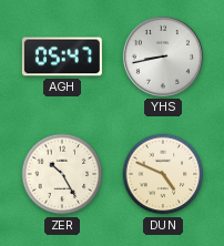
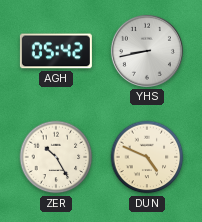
AGH: 05:47 -> 05:42
